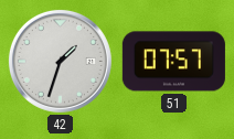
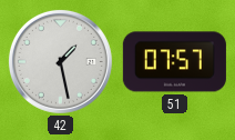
42: 1:33 -> 1:28
